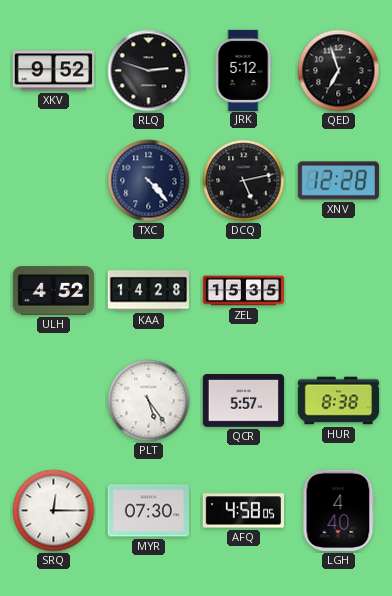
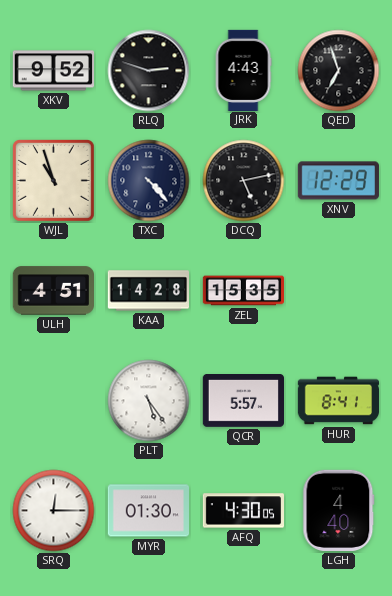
JRK: 5:12 -> 4:43
WJL: none -> 10:57
XNV: 12:28 -> 12:29
ULH: 4:52 -> 4:51
HUR: 8:38 -> 8:41
MYR: 07:30 -> 01:30
AFQ: 4:58 -> 4:30
